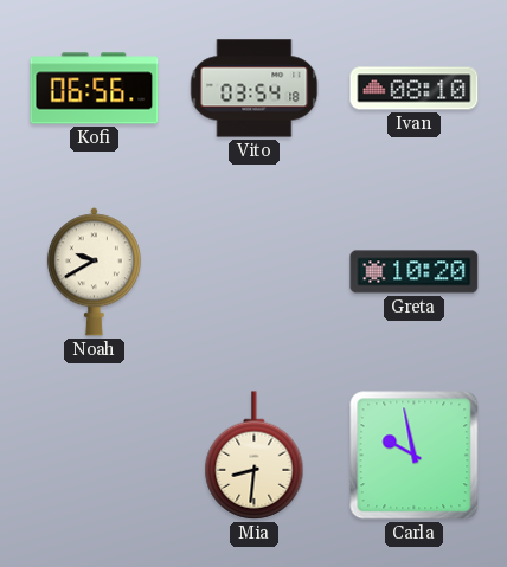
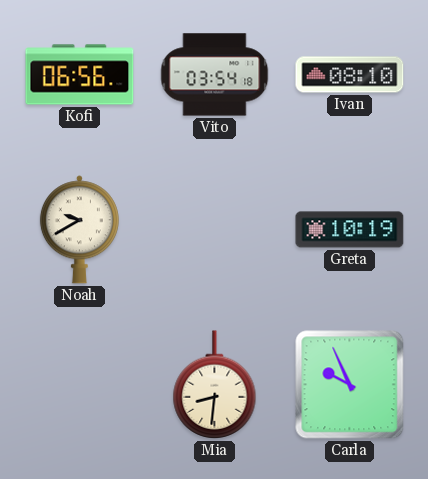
Greta: 10:20 -> 10:19
Carla: 9:58 -> 9:56
